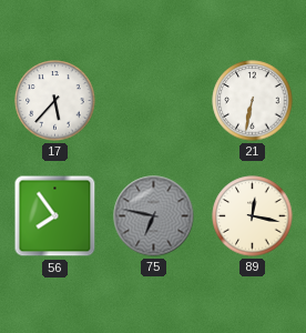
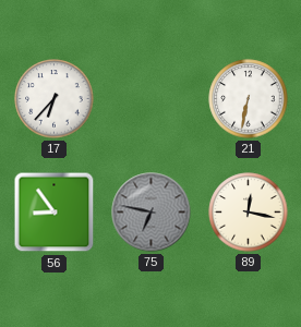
17: 5:37 -> 6:37
56: 7:54 -> 8:54
